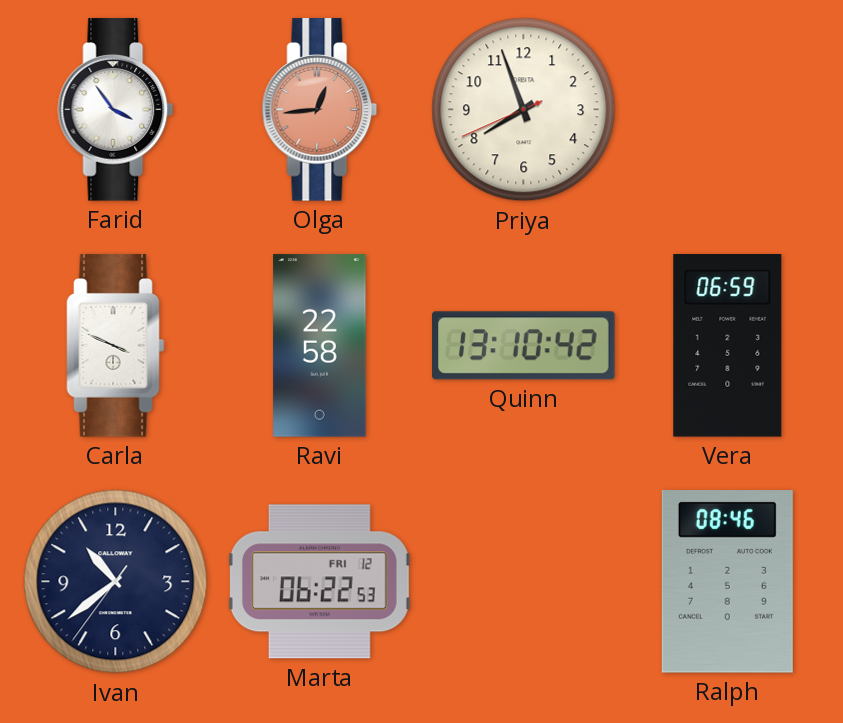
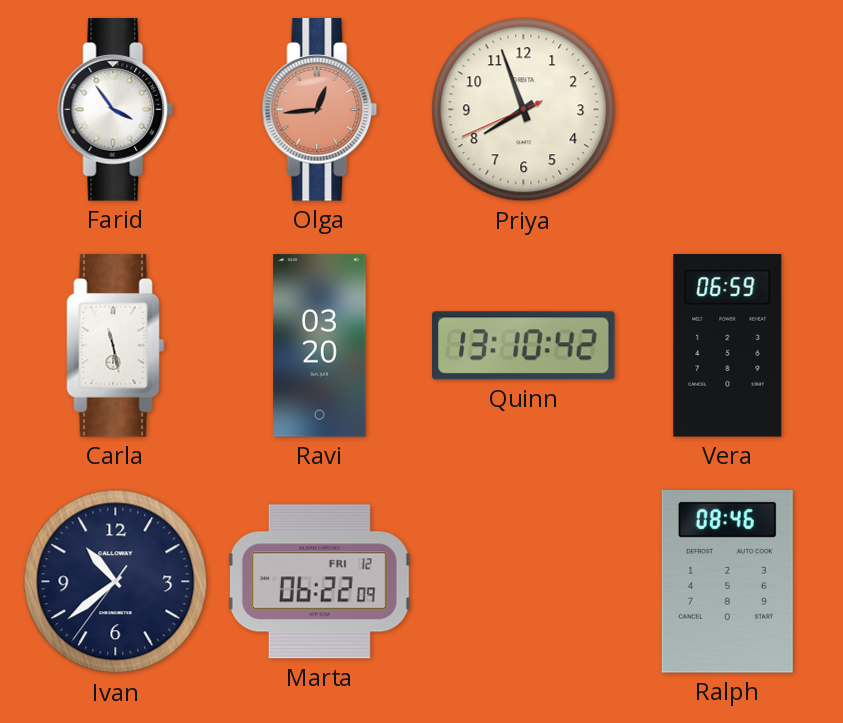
Carla: 3:49 -> 11:28
Ravi: 22:58 -> 03:20
Marta: 06:22:53 -> 06:22:09
